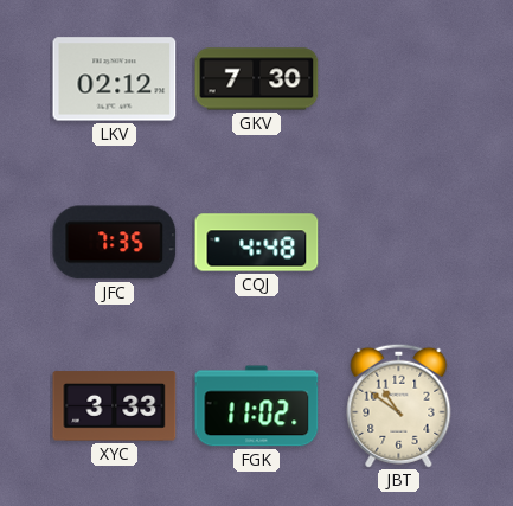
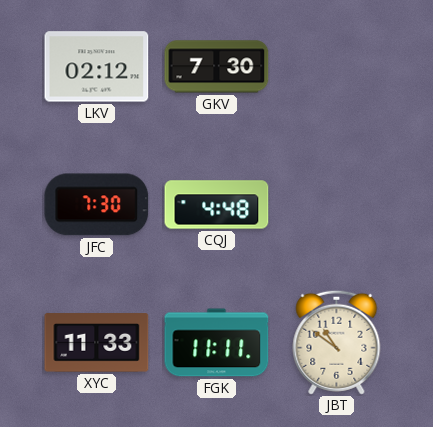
JFC: 7:35 -> 7:30
XYC: 3:33 -> 11:33
FGK: 11:02 -> 11:11
